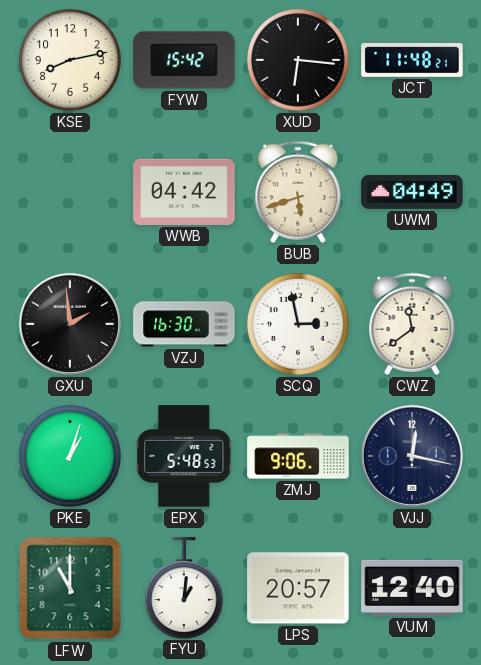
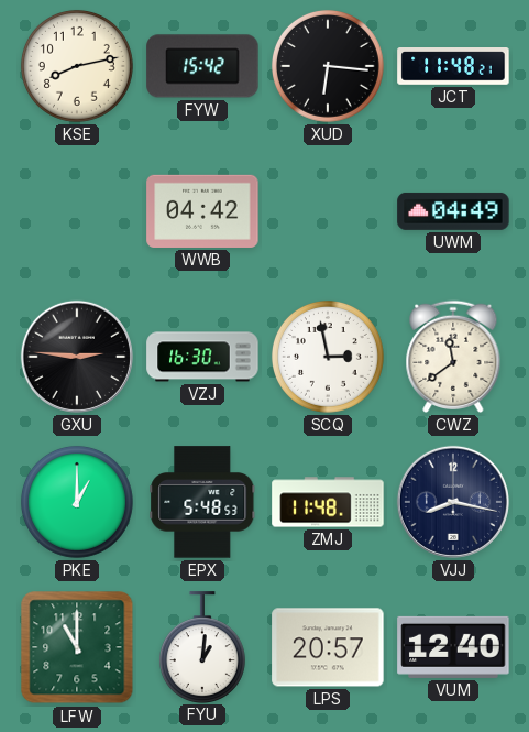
BUB: 5:42 -> none
GXU: 1:59 -> 2:46
PKE: 1:03 -> 1:00
ZMJ: 9:06 -> 11:48
VJJ: 12:17 -> 8:17
